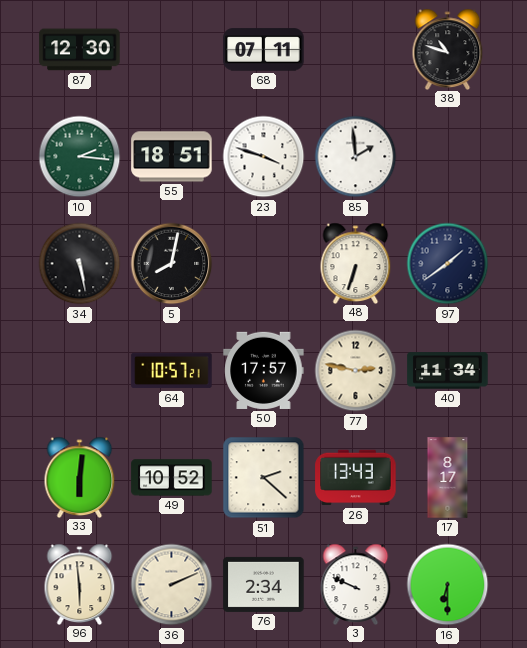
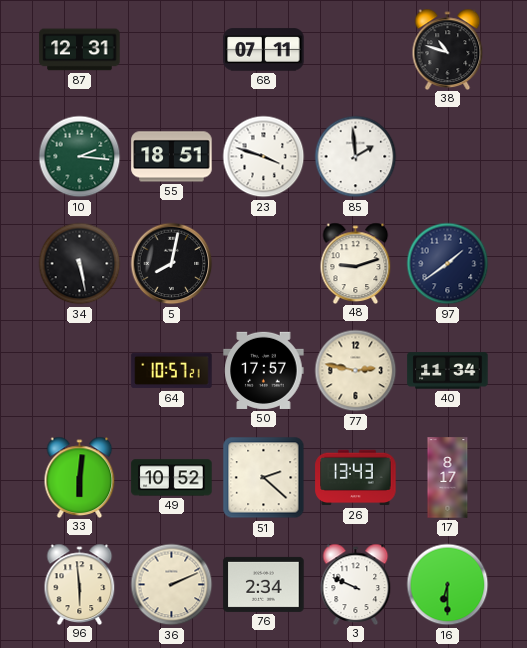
87: 12:30 -> 12:31
48: 6:33 -> 9:12
